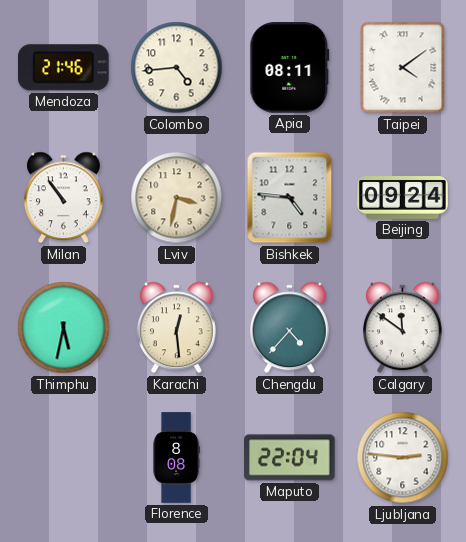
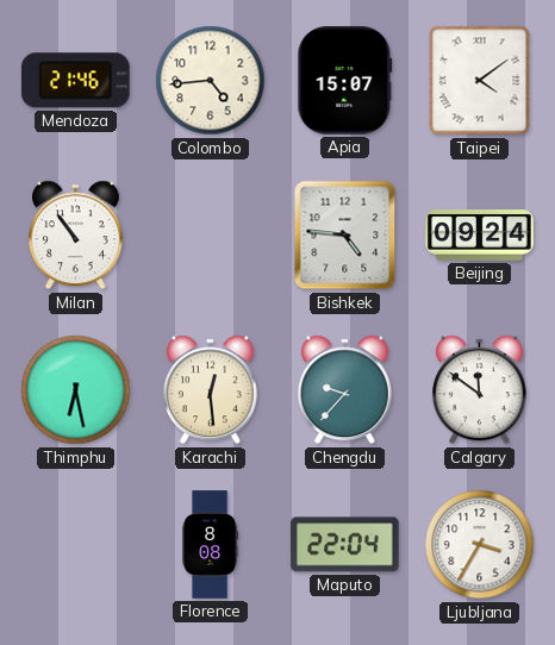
Apia: 08:11 -> 15:07
Lviv: 3:32 -> none
Thimphu: 5:32 -> 6:28
Chengdu: 4:37 -> 9:37
Ljubljana: 2:46 -> 3:35
